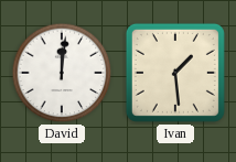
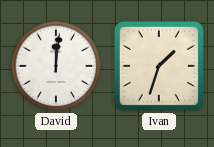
Ivan: 1:29 -> 1:33
